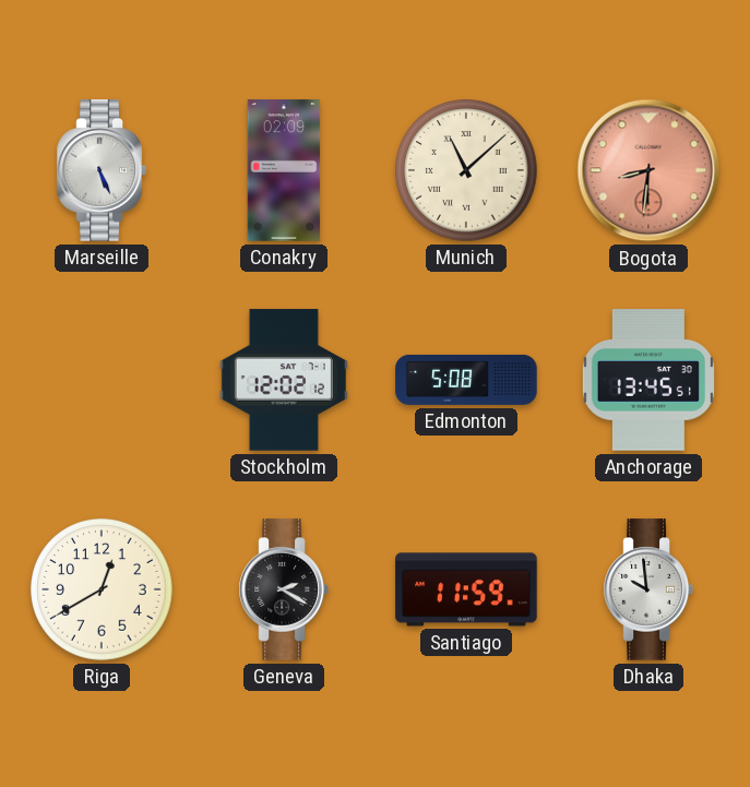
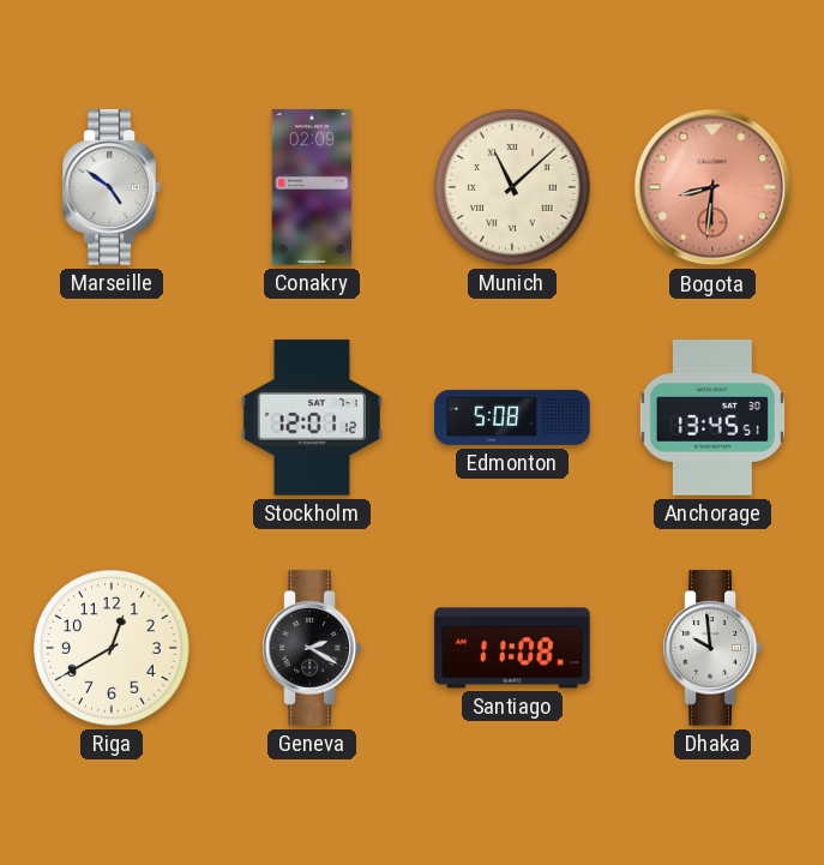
Marseille: 5:26 -> 4:51
Stockholm: 12:02 -> 12:01
Santiago: 11:59 -> 11:08
